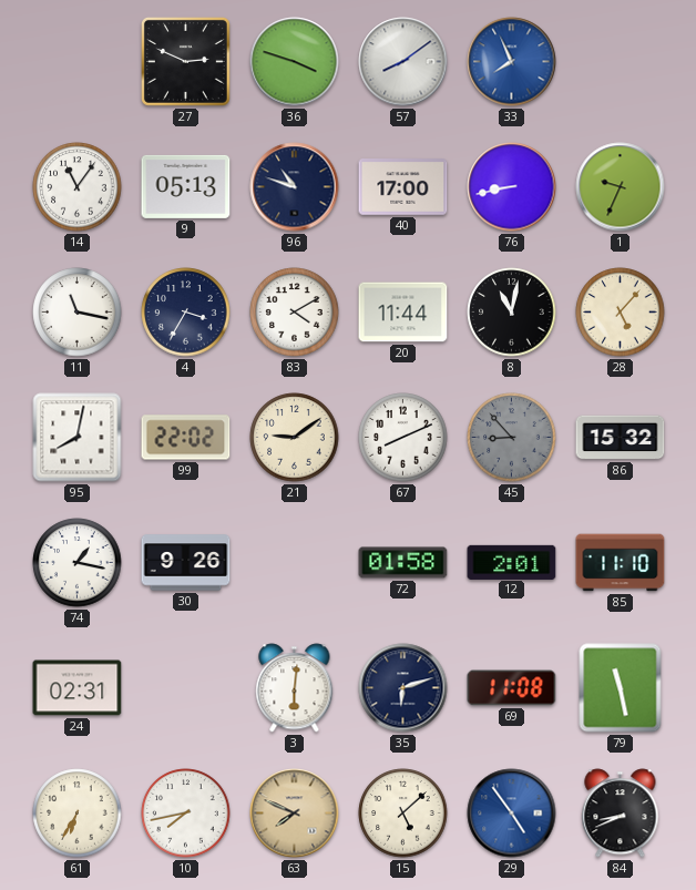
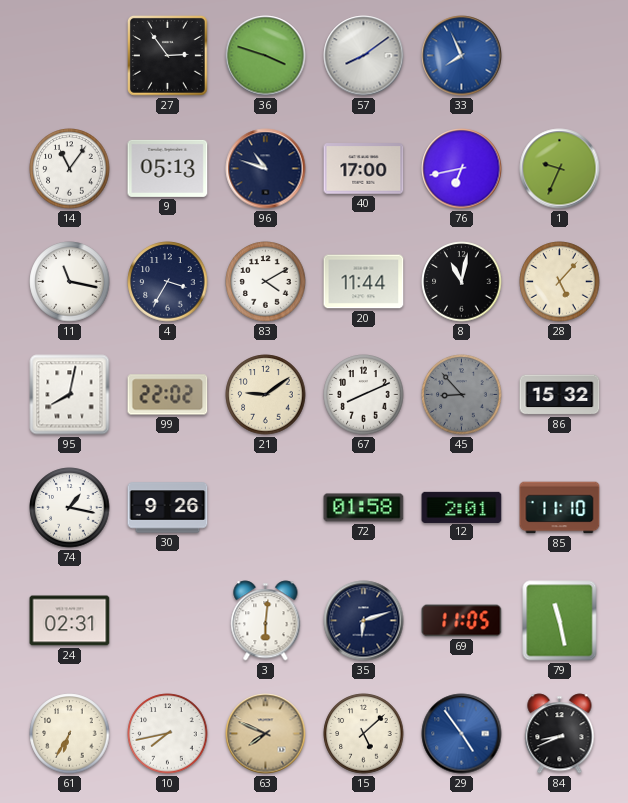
27: 2:49 -> 2:54
76: 8:43 -> 6:43
69: 11:08 -> 11:05
